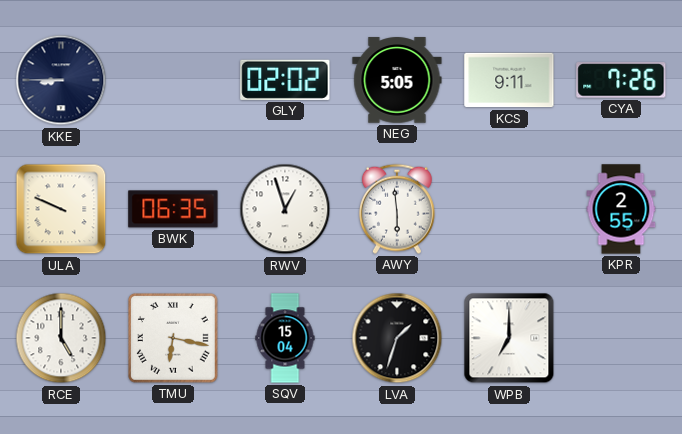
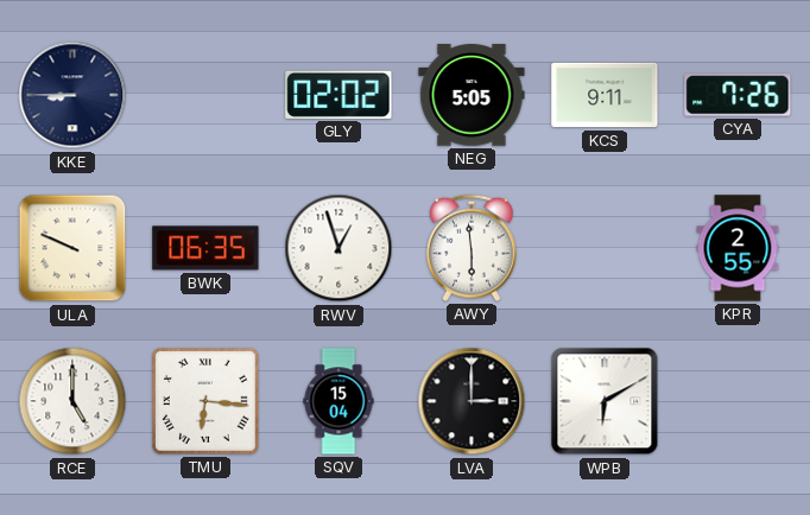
TMU: 6:17 -> 6:16
LVA: 1:33 -> 3:00
WPB: 7:00 -> 6:10
